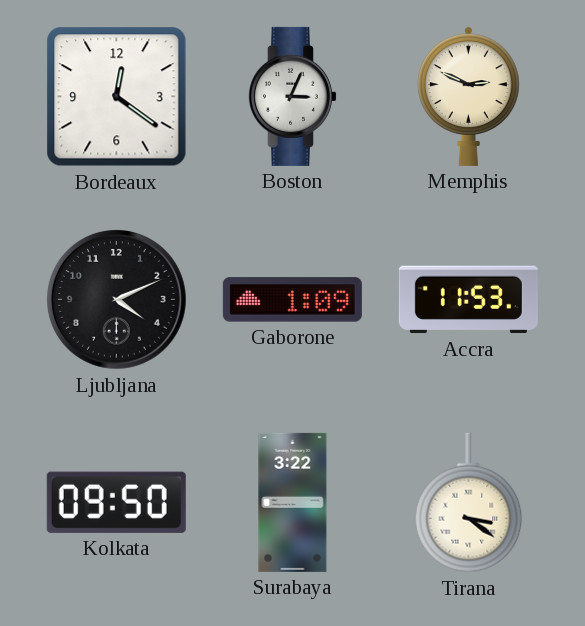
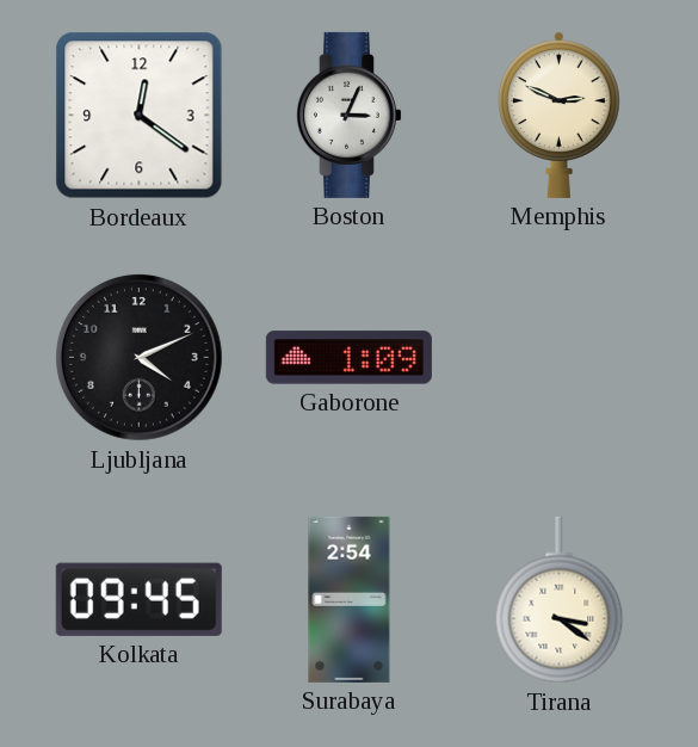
Accra: 11:53 -> none
Kolkata: 09:50 -> 09:45
Surabaya: 3:22 -> 2:54
